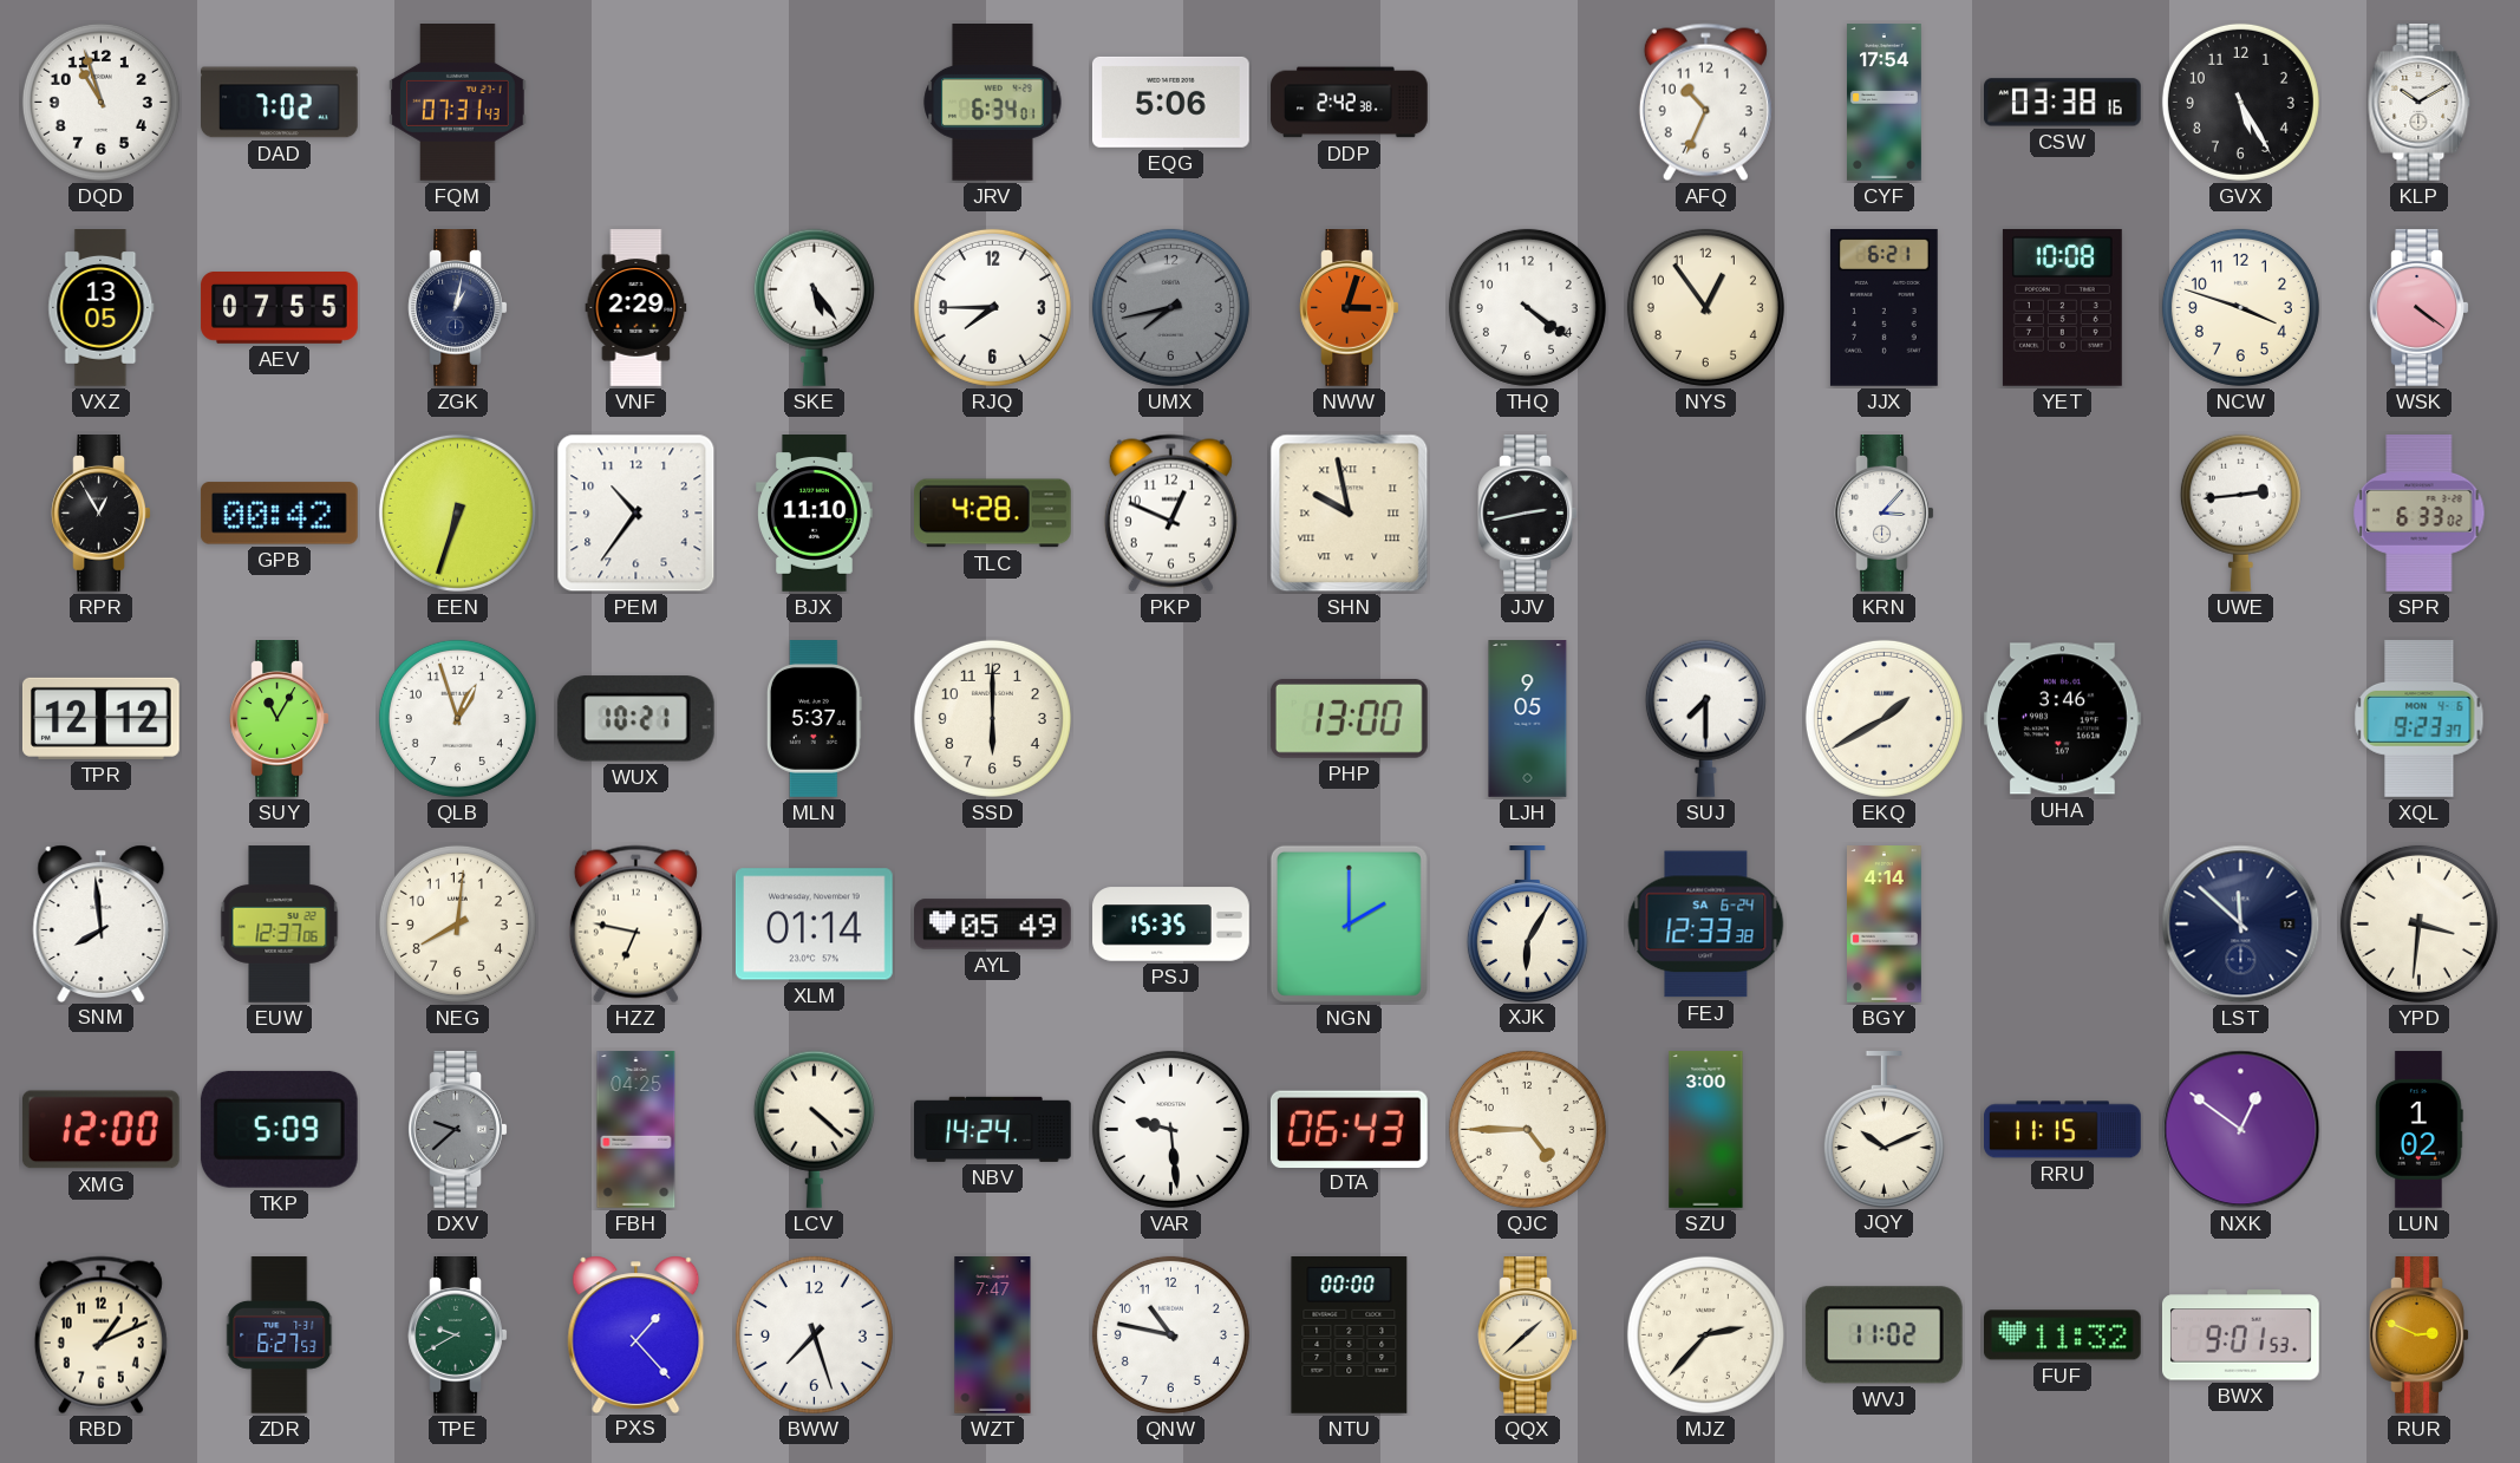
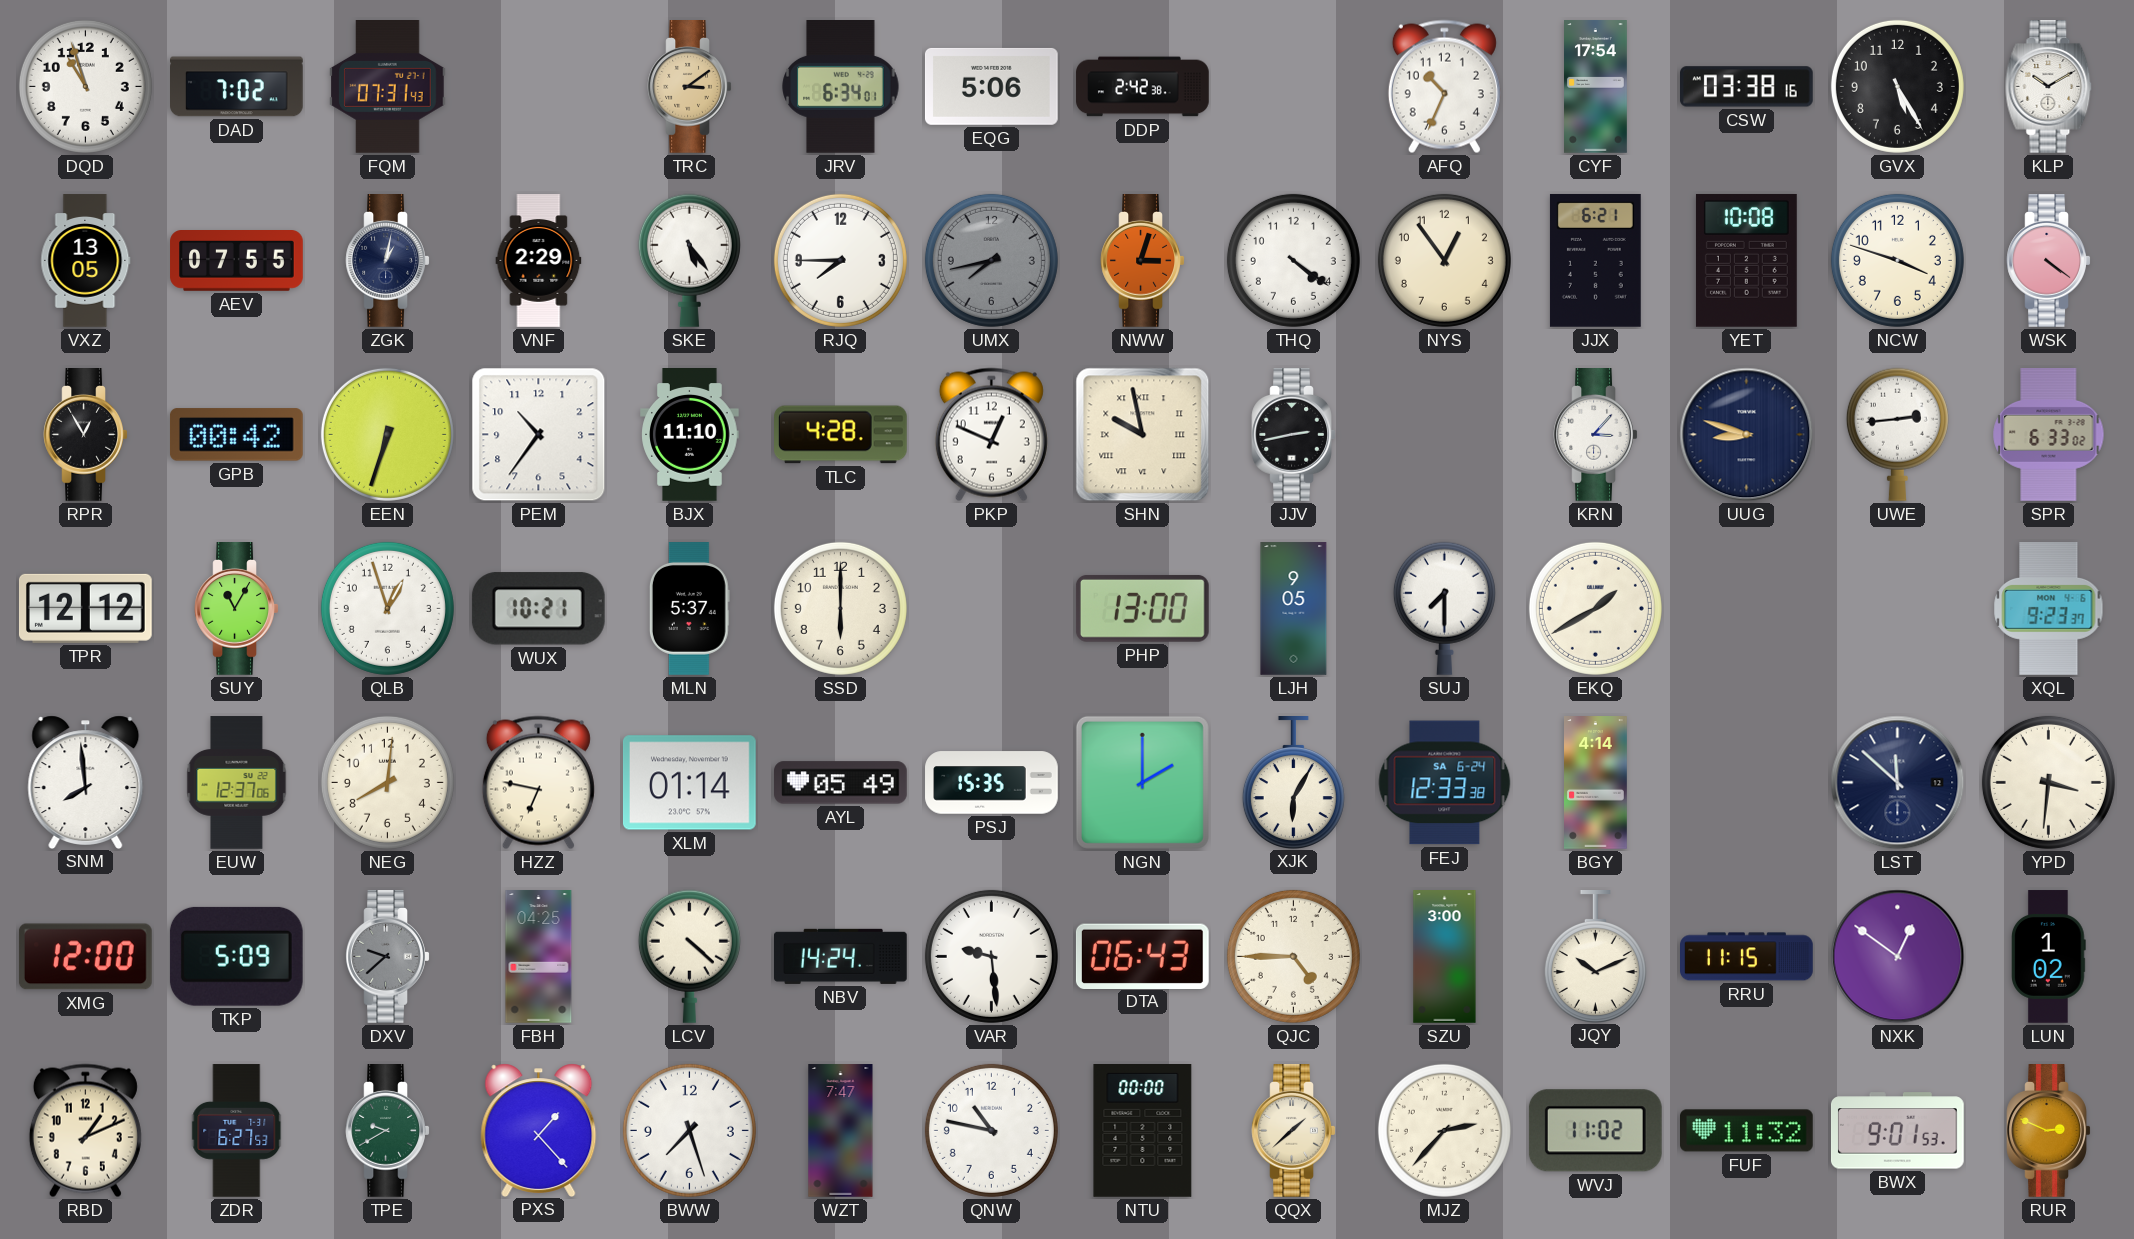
TRC: none -> 3:09
UUG: none -> 8:48
UHA: 3:46 -> none
